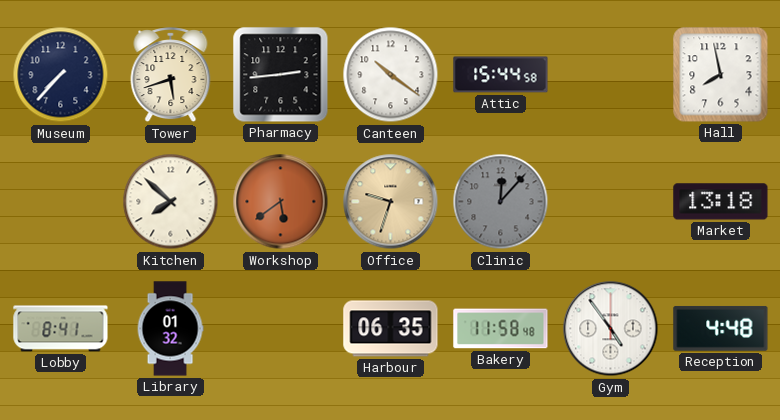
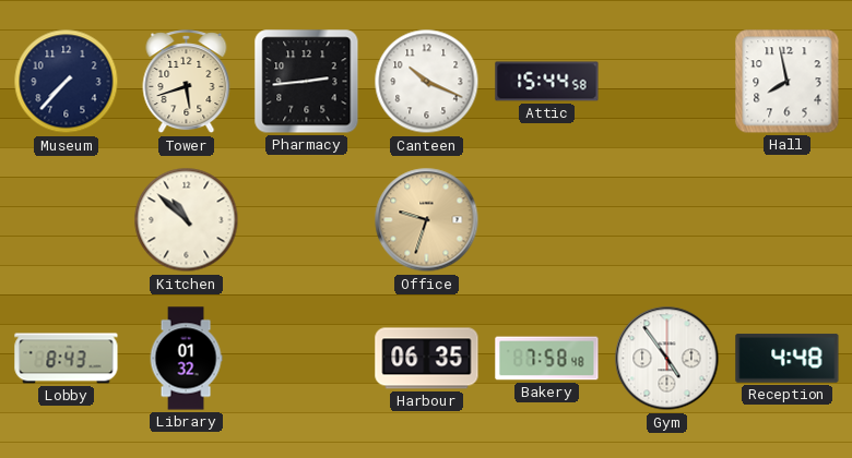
Canteen: 10:21 -> 10:19
Kitchen: 7:52 -> 10:52
Workshop: 5:39 -> none
Clinic: 12:07 -> none
Market: 13:18 -> none
Lobby: 8:41 -> 8:43
Bakery: 11:58 -> 7:58
